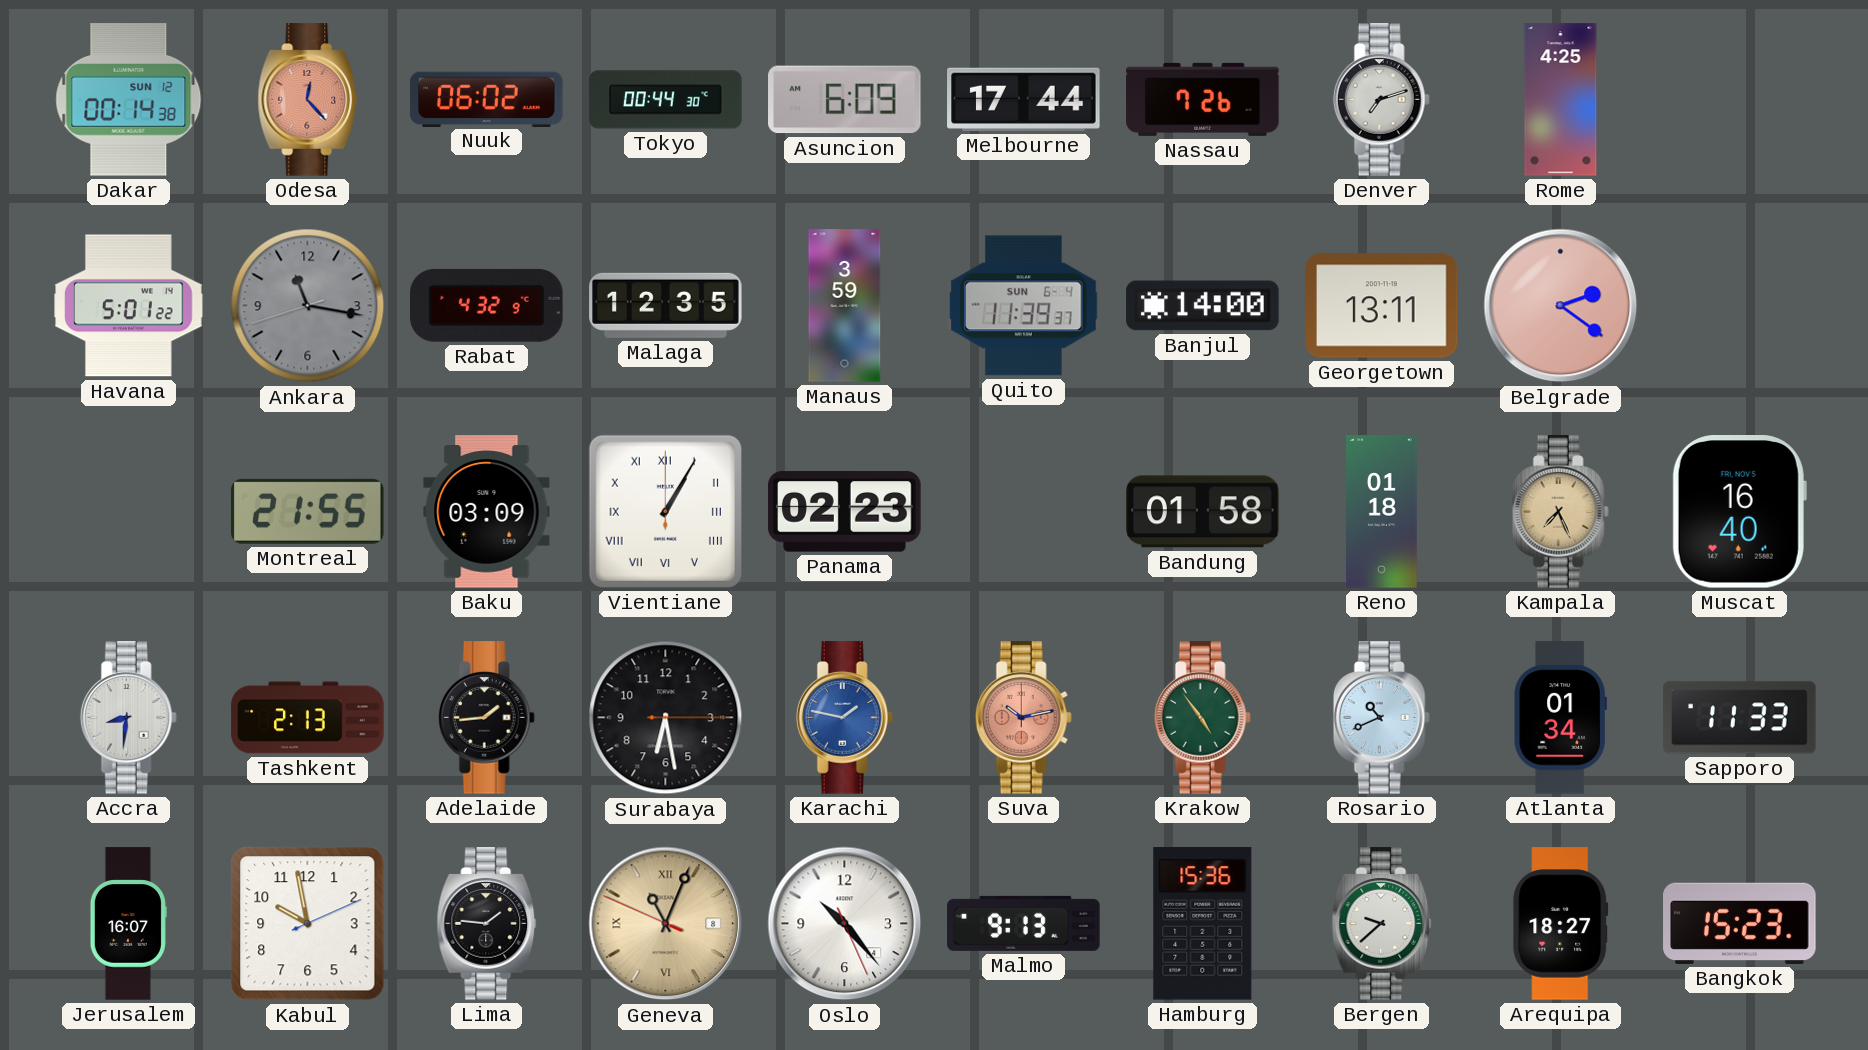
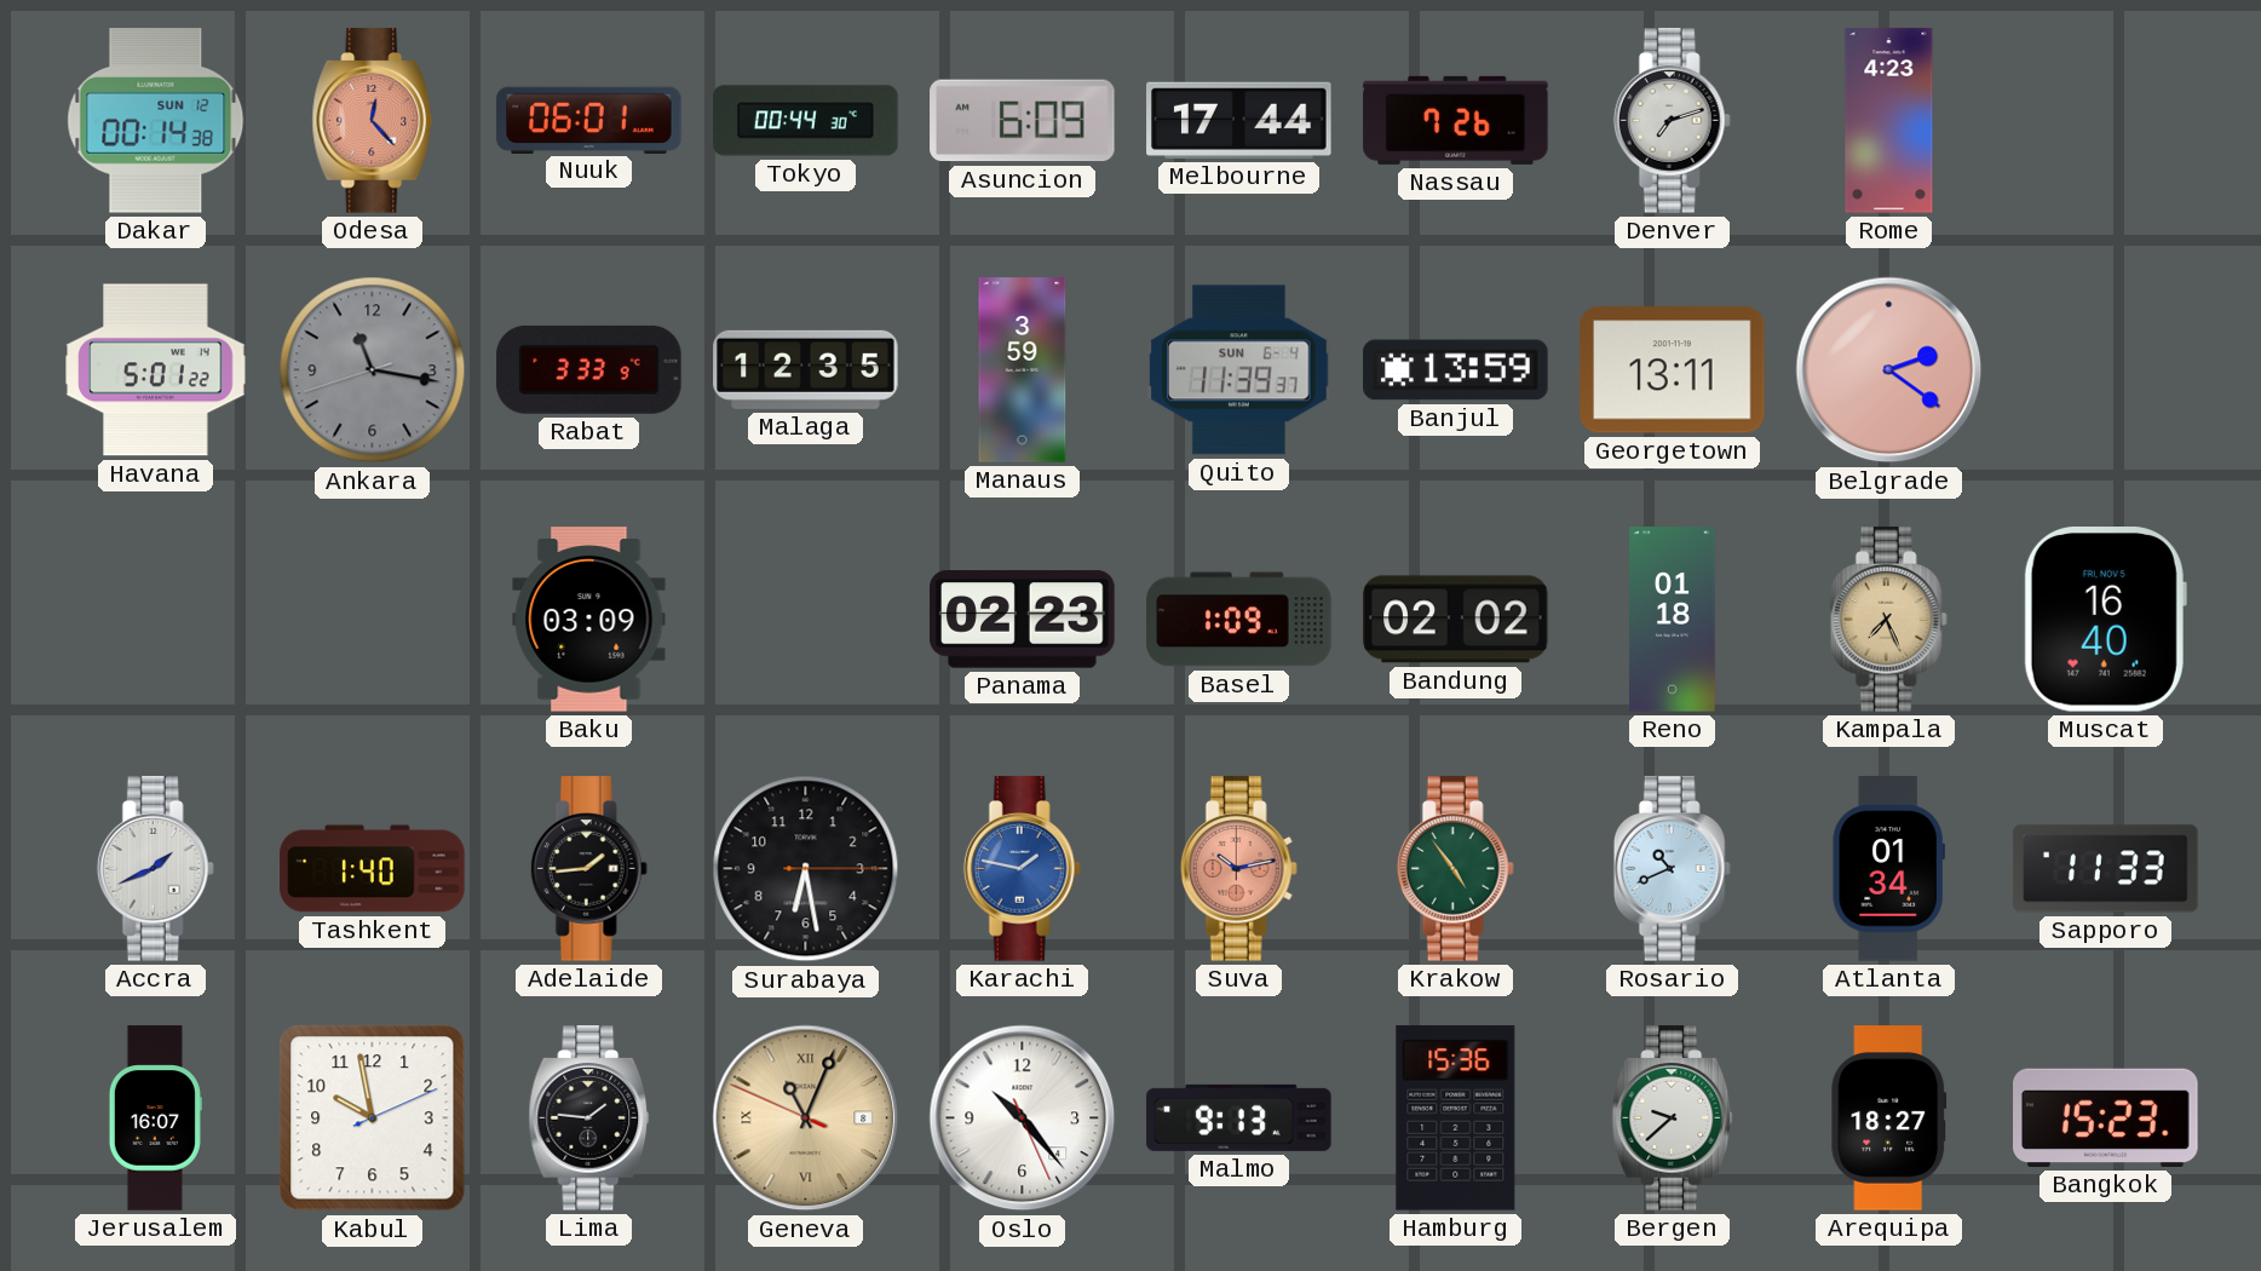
Nuuk: 06:02 -> 06:01
Rome: 4:25 -> 4:23
Rabat: 4:32 -> 3:33
Banjul: 14:00 -> 13:59
Montreal: 21:55 -> none
Vientiane: 1:05 -> none
Basel: none -> 1:09
Bandung: 01:58 -> 02:02
Accra: 8:31 -> 1:41
Tashkent: 2:13 -> 1:40
